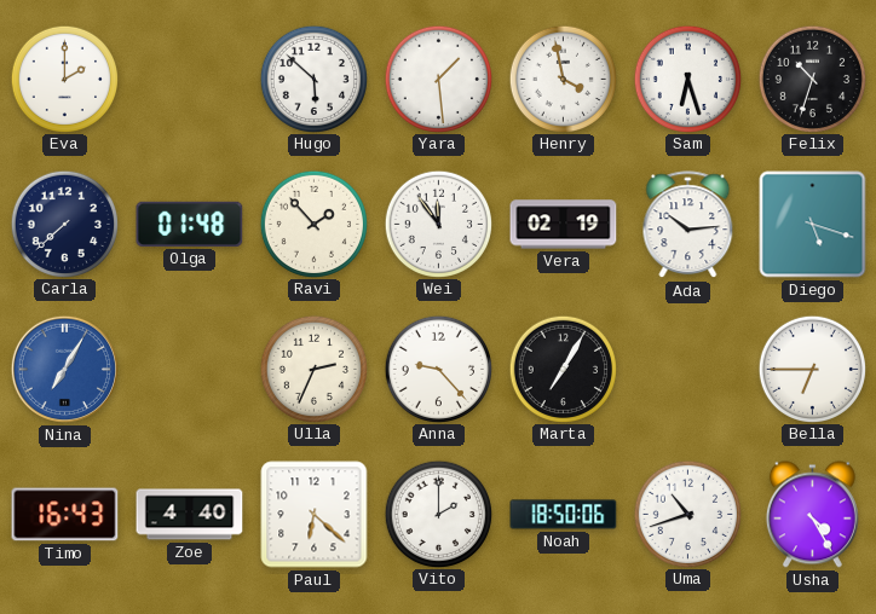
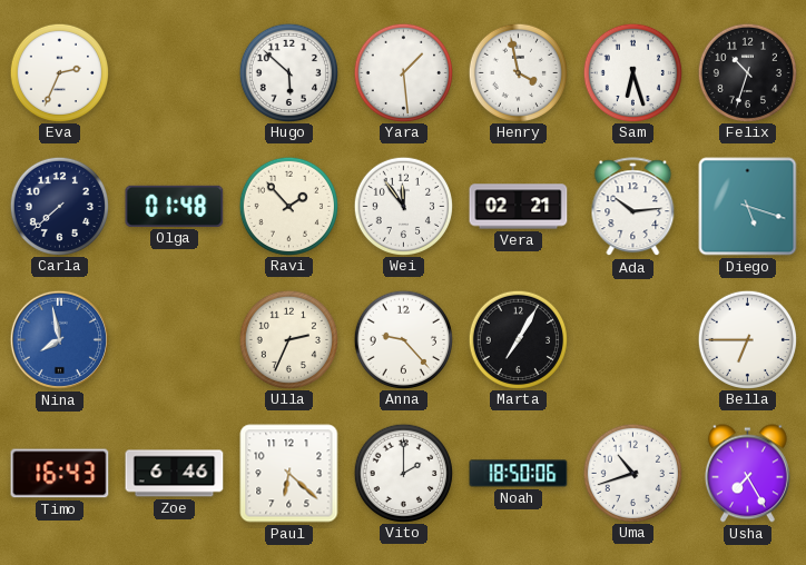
Eva: 2:00 -> 2:34
Vera: 02:19 -> 02:21
Nina: 7:05 -> 7:58
Zoe: 4:40 -> 6:46
Usha: 4:25 -> 7:25
